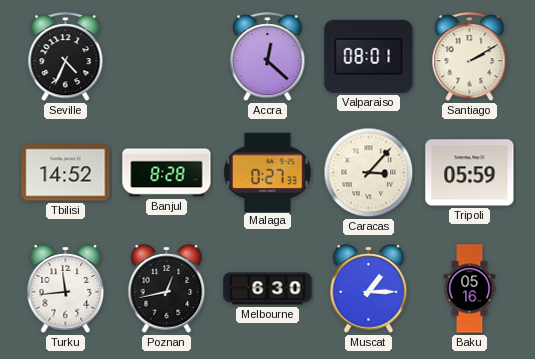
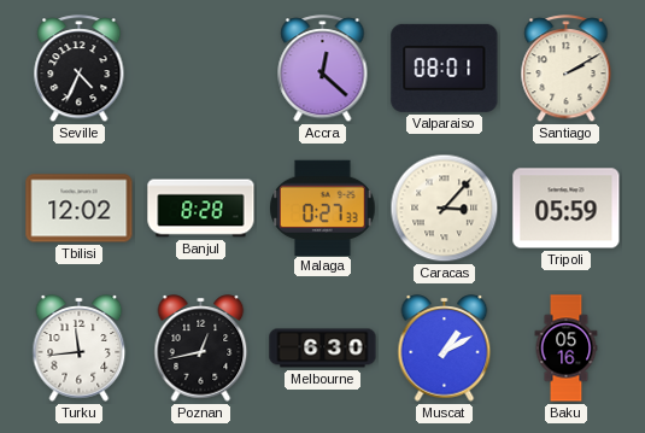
Tbilisi: 14:52 -> 12:02
Muscat: 1:15 -> 1:10
